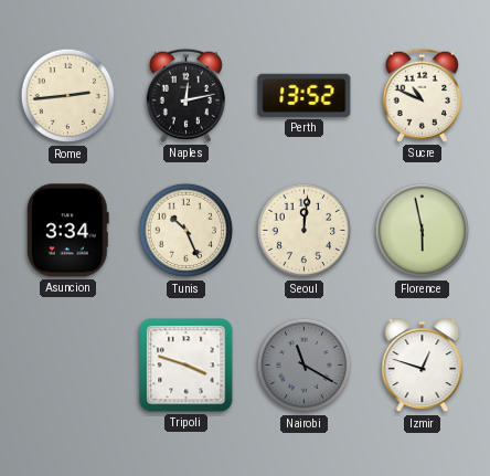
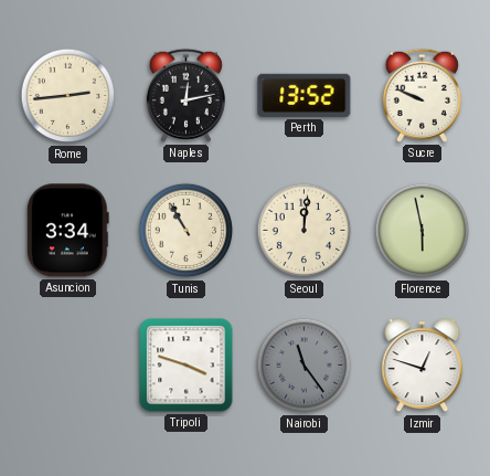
Sucre: 10:49 -> 9:49
Tunis: 10:26 -> 10:55
Nairobi: 11:20 -> 11:24
